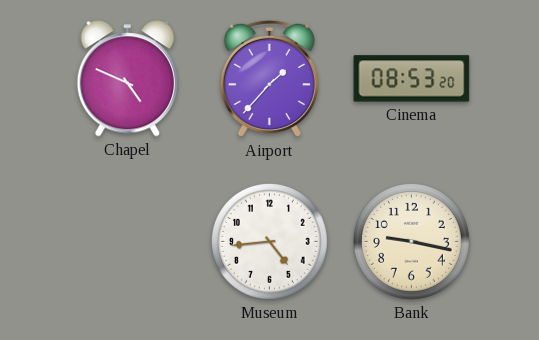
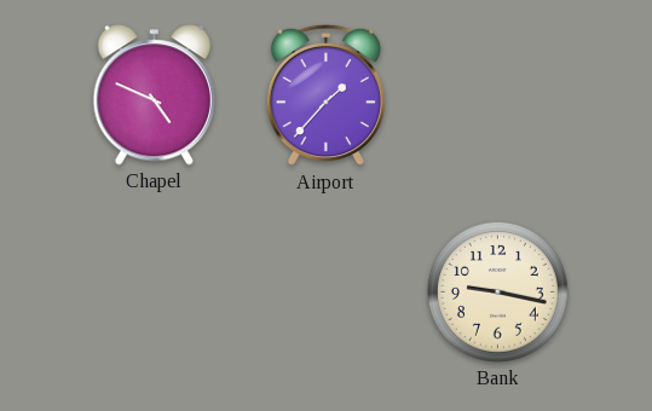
Cinema: 08:53 -> none
Museum: 4:44 -> none
